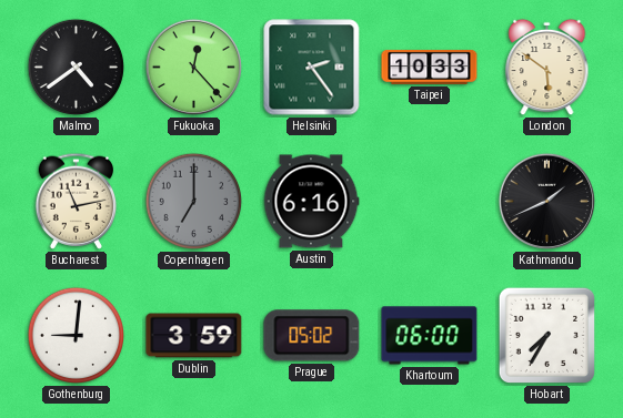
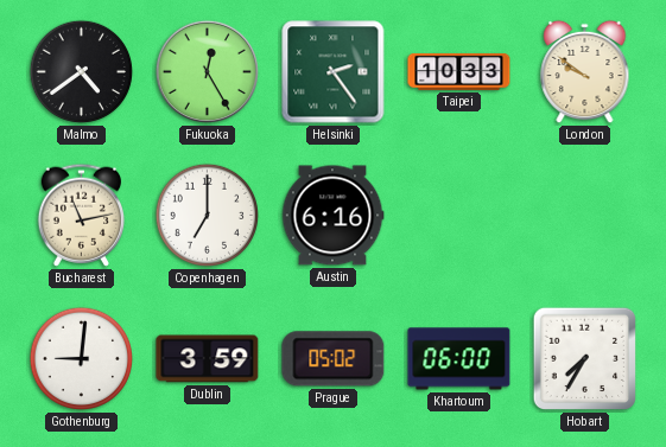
Fukuoka: 12:23 -> 12:25
London: 5:51 -> 9:51
Copenhagen dial: grey -> white
Kathmandu: 1:41 -> none
